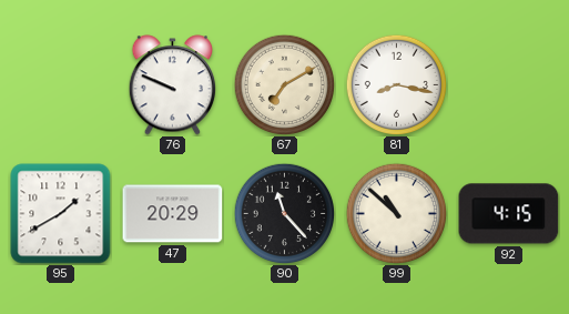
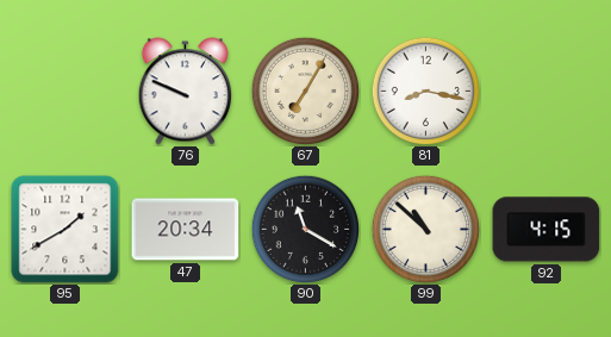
67: 7:10 -> 7:05
47: 20:29 -> 20:34
90: 11:23 -> 11:20
